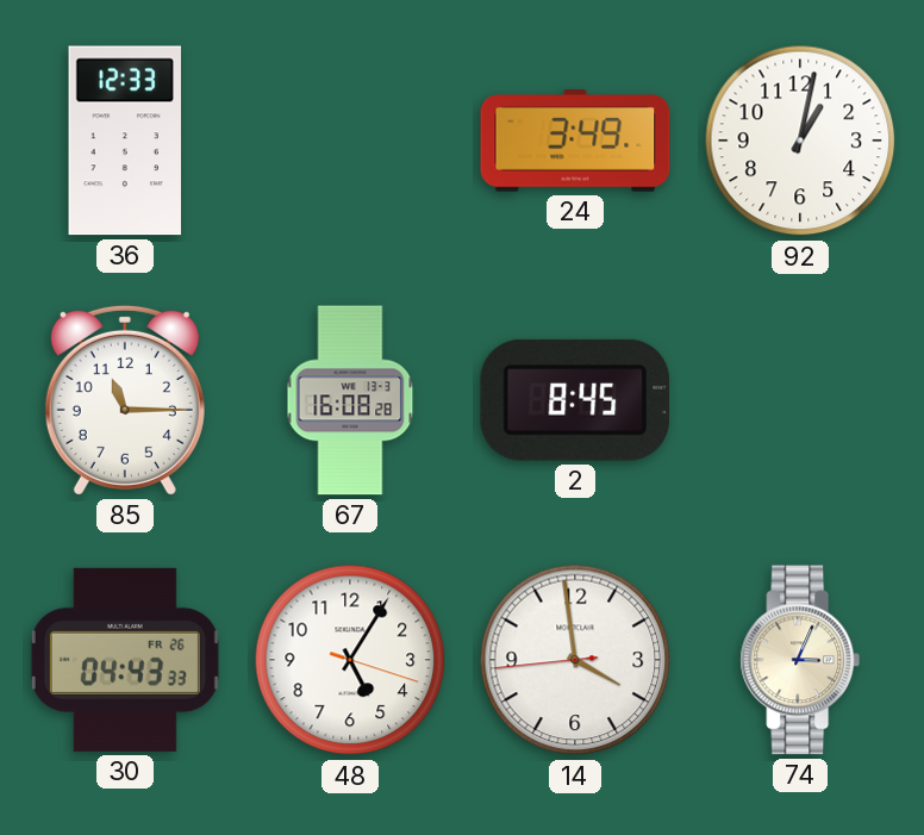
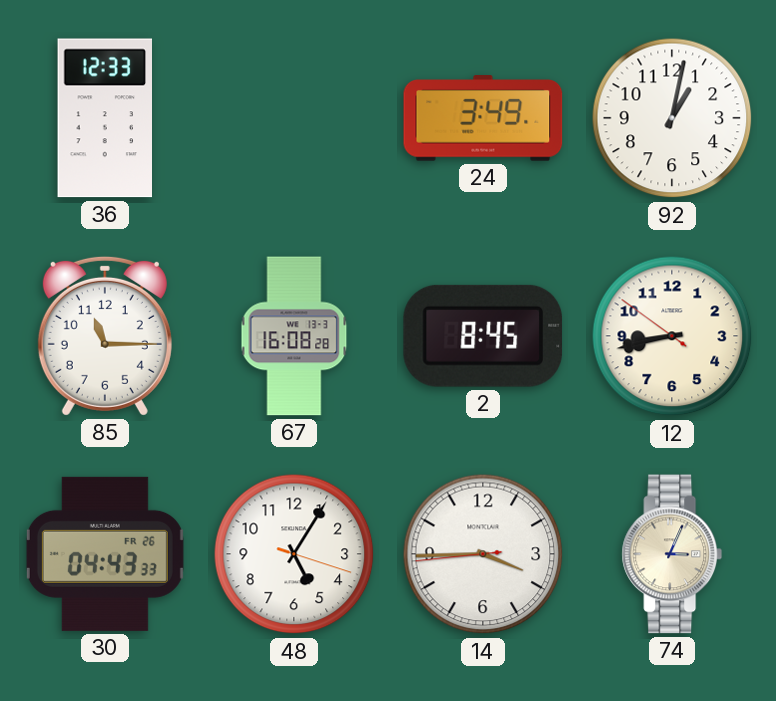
12: none -> 8:42
14: 3:58 -> 3:44
